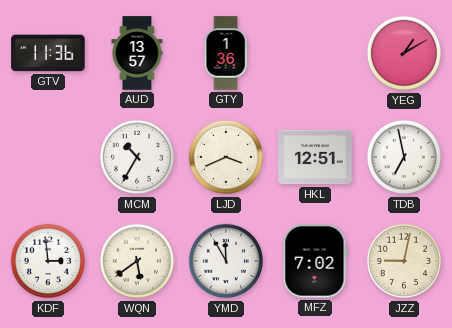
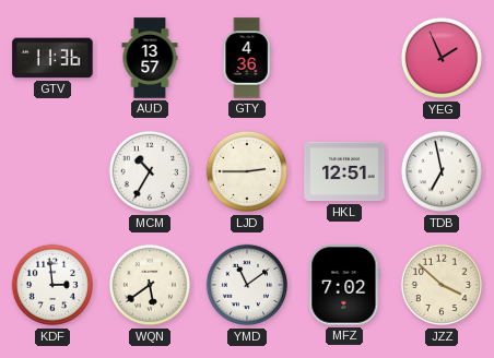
GTY: 1:36 -> 4:36
YEG: 1:10 -> 1:56
LJD: 3:41 -> 2:45
YMD: 11:55 -> 11:09
JZZ: 9:02 -> 3:52
